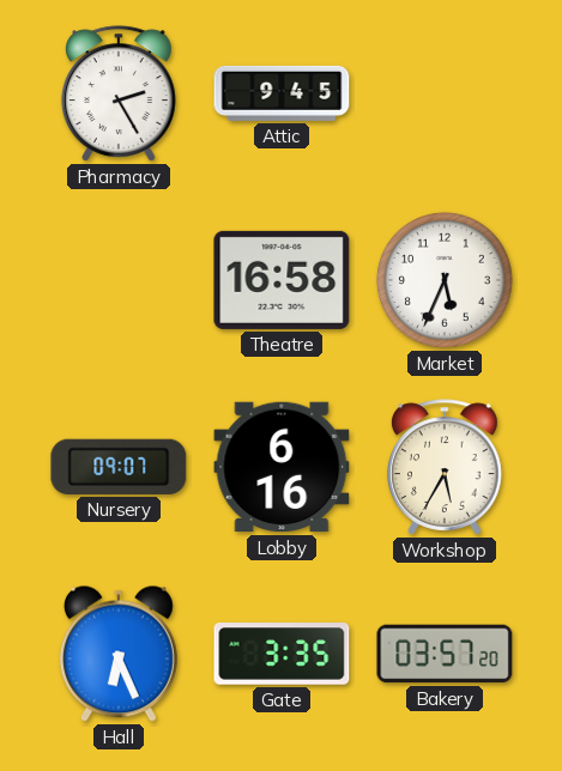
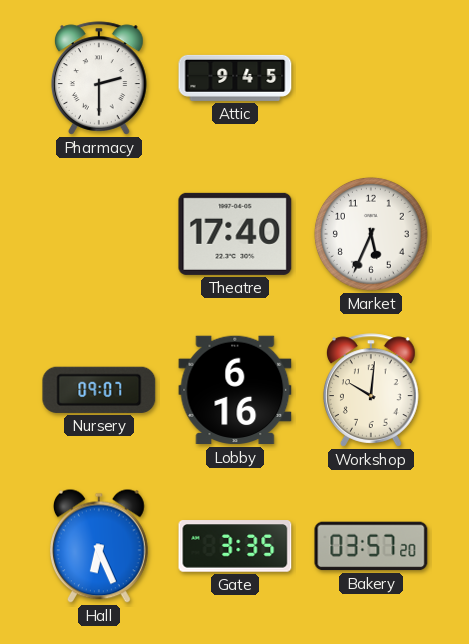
Pharmacy: 2:25 -> 2:30
Theatre: 16:58 -> 17:40
Workshop: 5:35 -> 10:01
